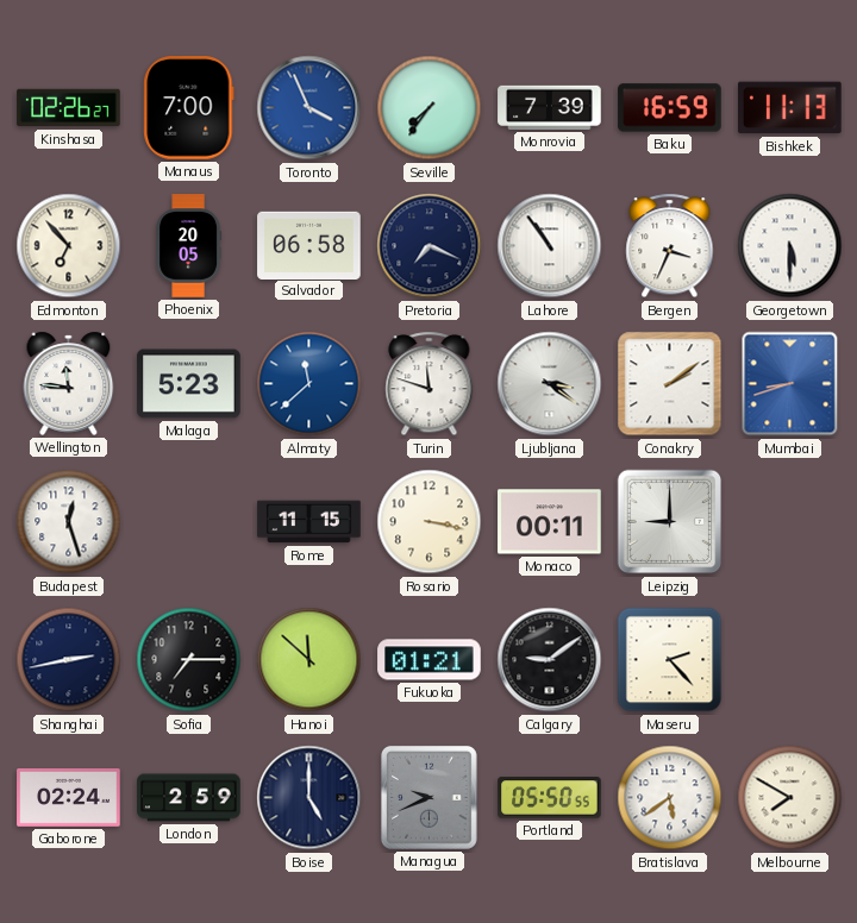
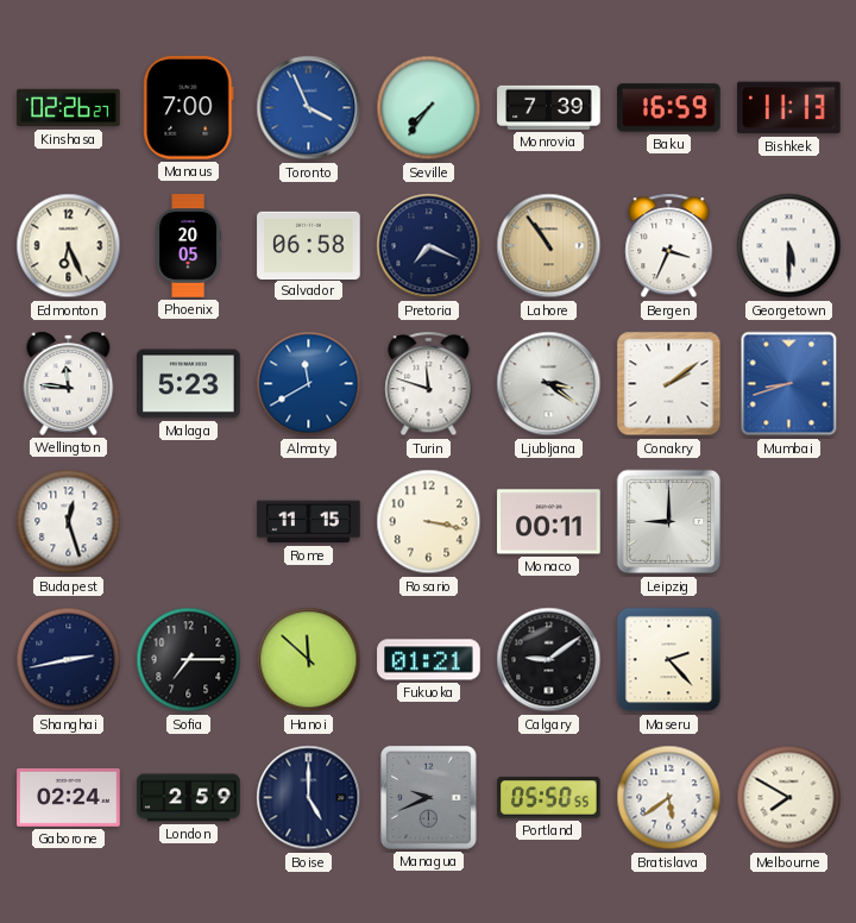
Edmonton: 6:53 -> 6:26
Lahore dial: white -> champagne
Almaty: 11:38 -> 11:40
